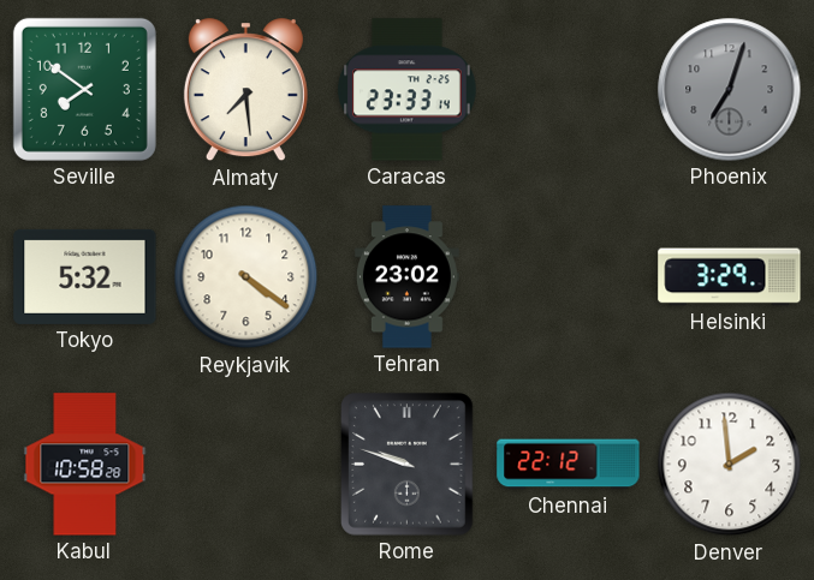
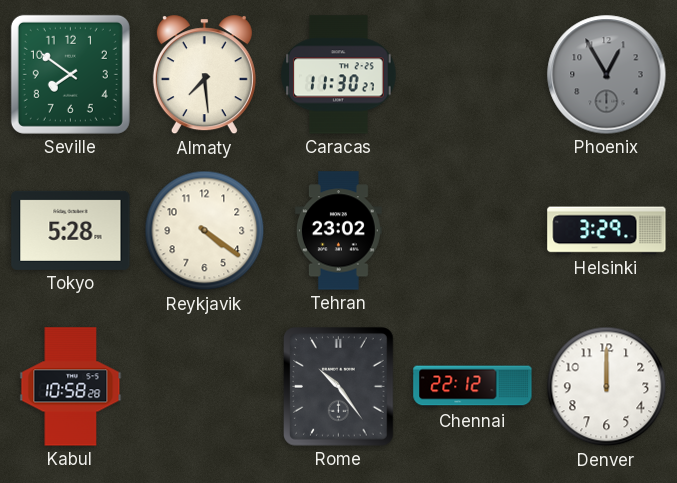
Caracas: 23:33 -> 11:30
Phoenix: 7:03 -> 12:55
Tokyo: 5:32 -> 5:28
Rome: 9:48 -> 10:24
Denver: 1:59 -> 12:00
